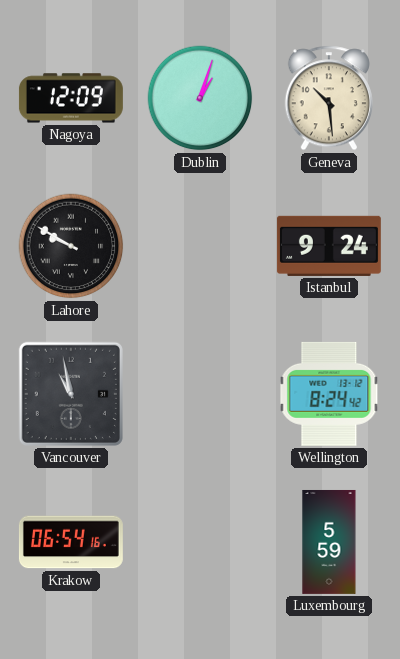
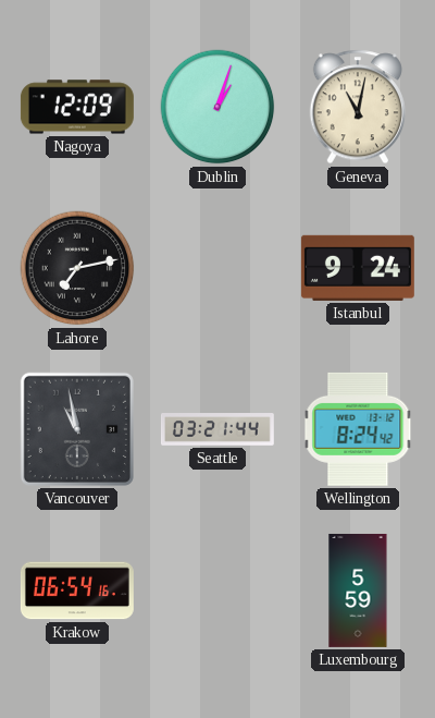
Geneva: 10:29 -> 11:02
Lahore: 9:50 -> 7:13
Seattle: none -> 03:21
